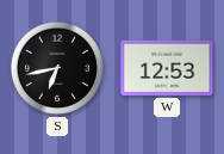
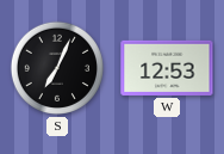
S: 6:43 -> 7:04
